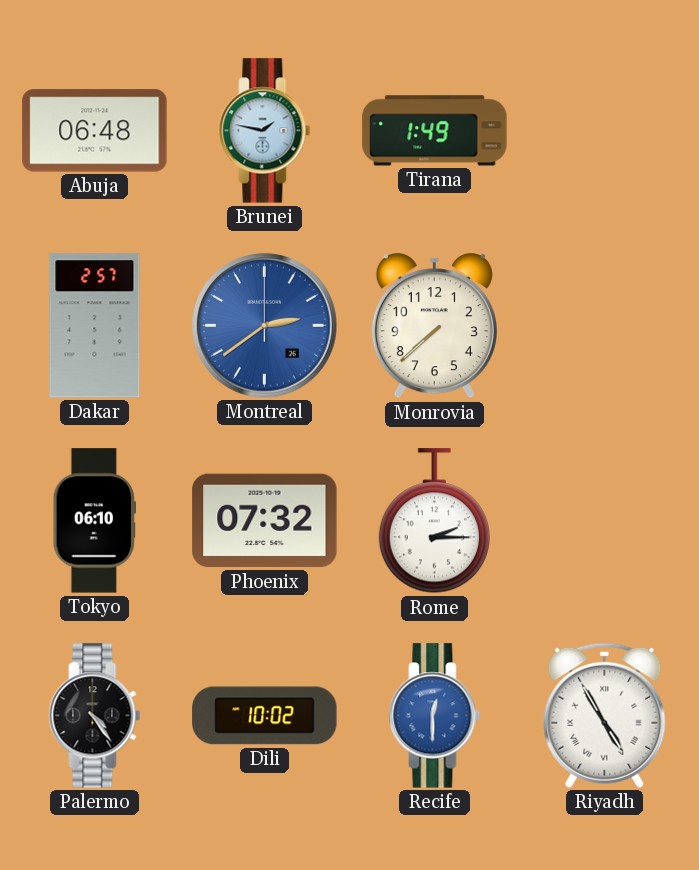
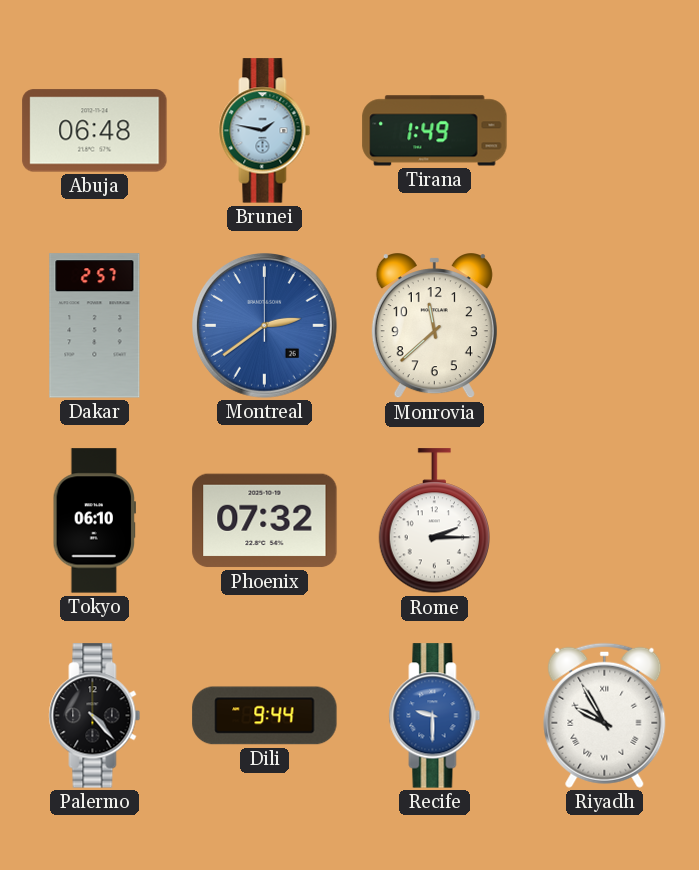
Monrovia: 7:38 -> 11:38
Palermo: 4:24 -> 4:23
Dili: 10:02 -> 9:44
Recife: 12:30 -> 9:30
Riyadh: 4:55 -> 9:55
